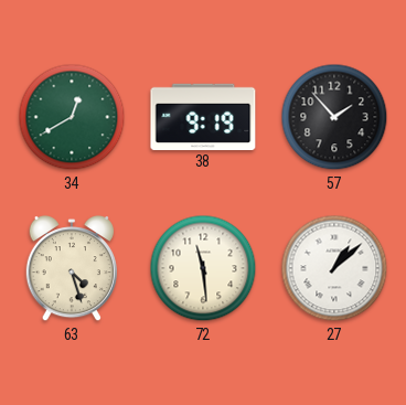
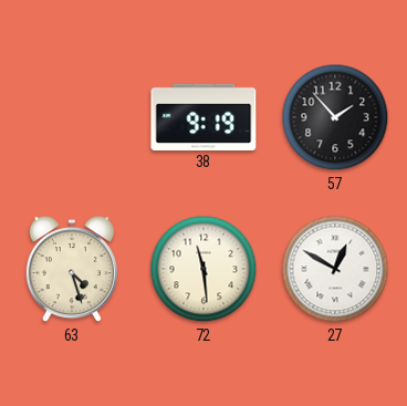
34: 12:40 -> none
27: 1:08 -> 12:50
